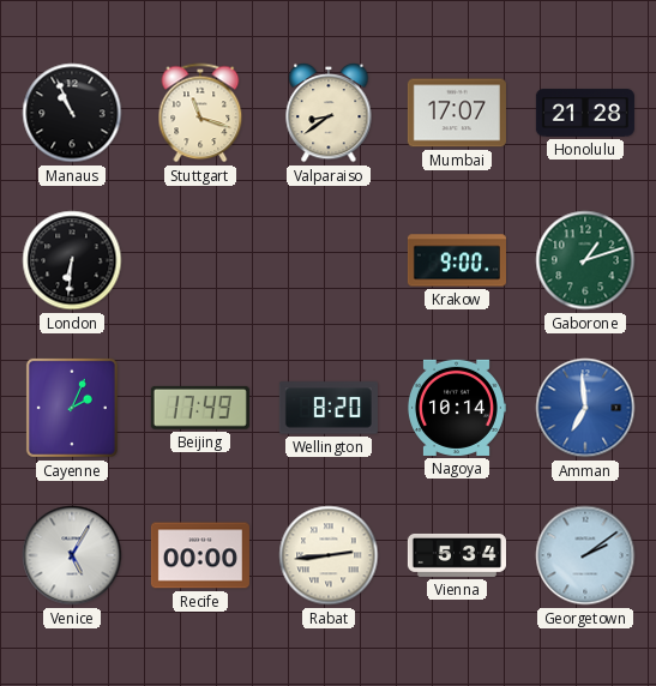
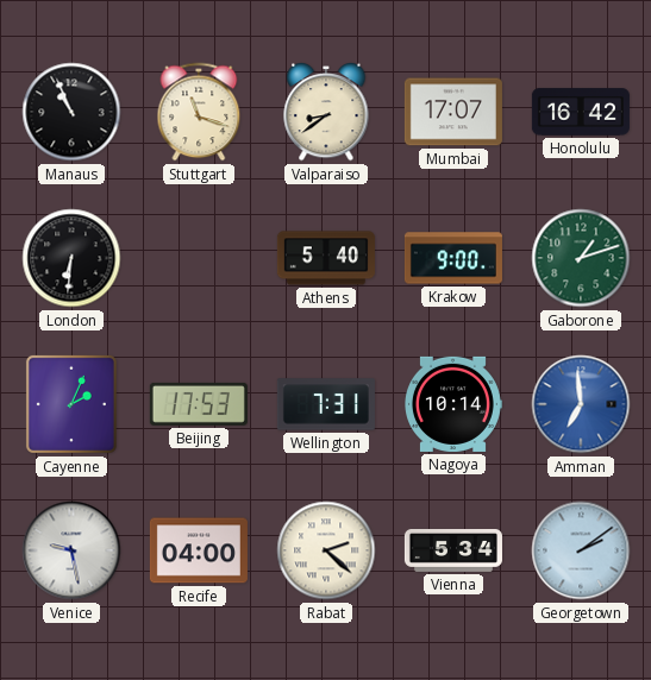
Honolulu: 21:28 -> 16:42
Athens: none -> 5:40
Beijing: 17:49 -> 17:53
Wellington: 8:20 -> 7:31
Venice: 5:05 -> 9:28
Recife: 00:00 -> 04:00
Rabat: 2:44 -> 2:22
